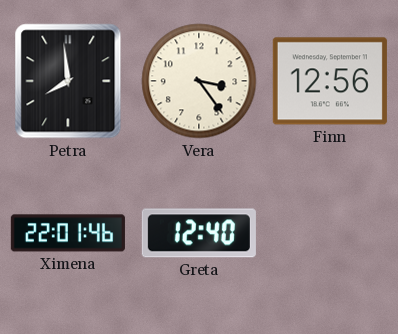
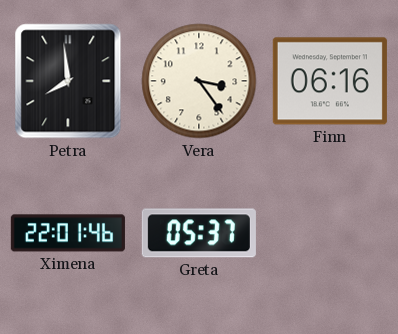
Finn: 12:56 -> 06:16
Greta: 12:40 -> 05:37
